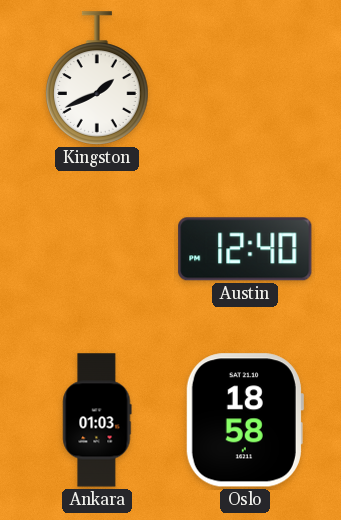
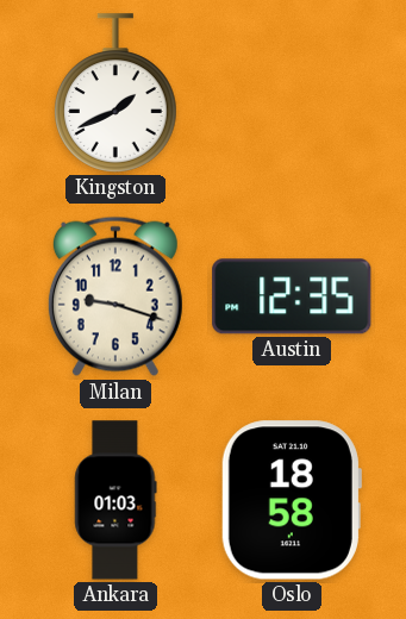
Milan: none -> 9:18
Austin: 12:40 -> 12:35
